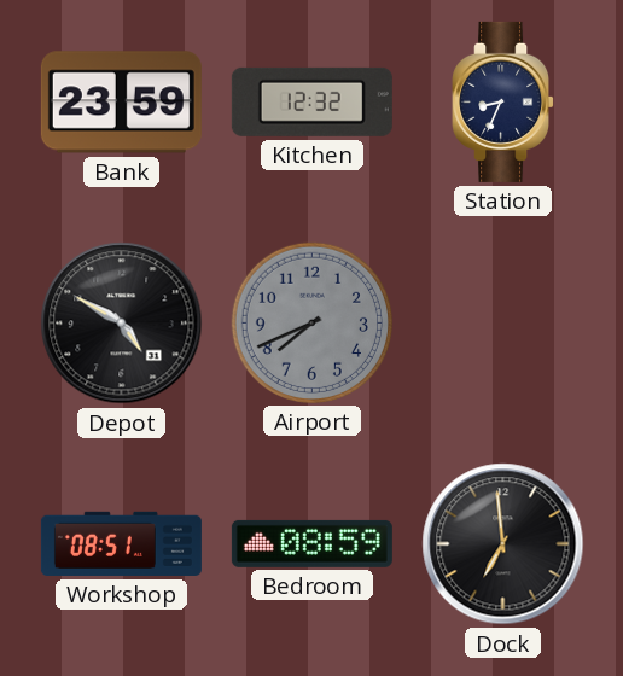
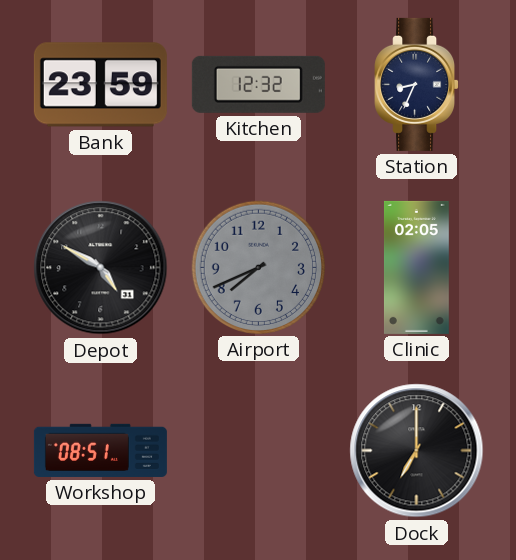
Clinic: none -> 02:05
Bedroom: 08:59 -> none
Dock: 6:59 -> 7:00
